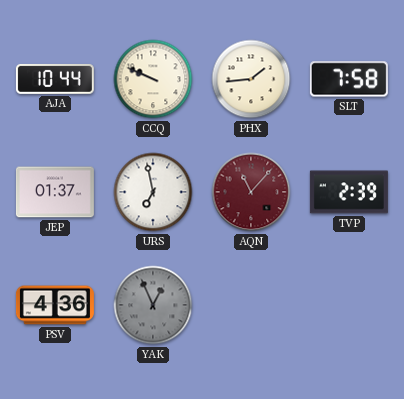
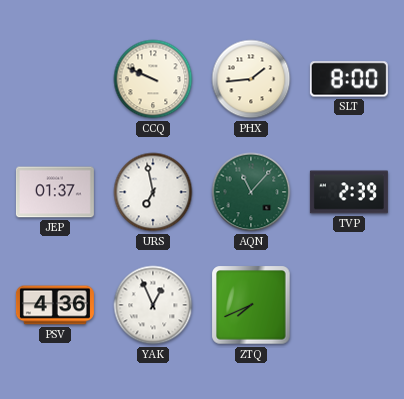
AJA: 10:44 -> none
SLT: 7:58 -> 8:00
AQN dial: burgundy -> green
YAK dial: grey -> white
ZTQ: none -> 7:41
